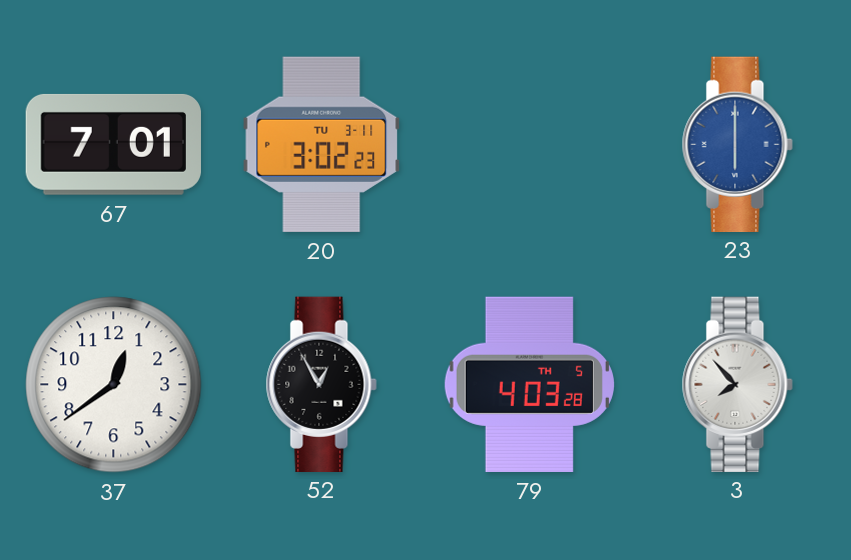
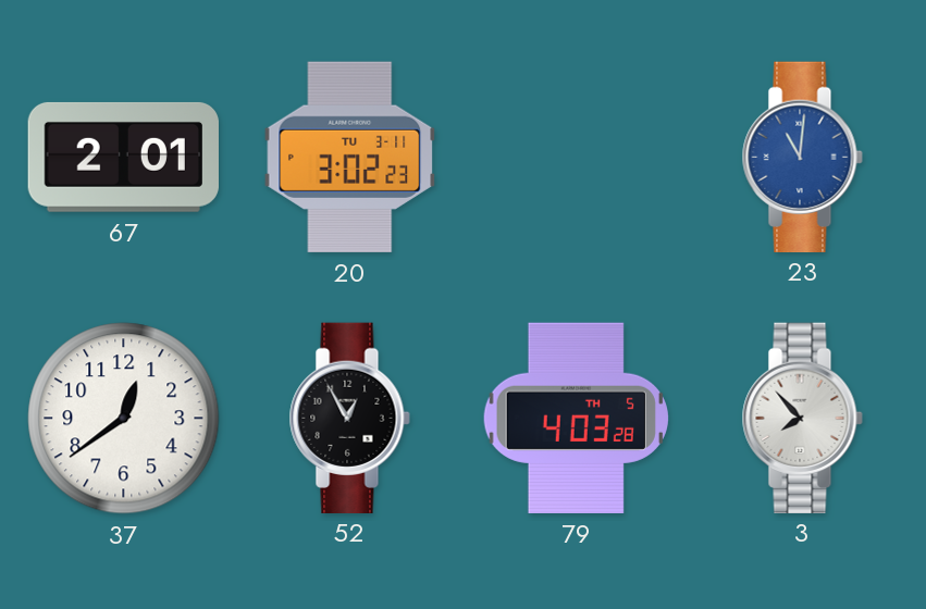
67: 7:01 -> 2:01
23: 6:00 -> 11:01
